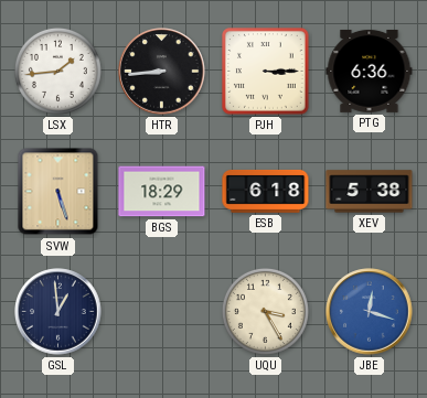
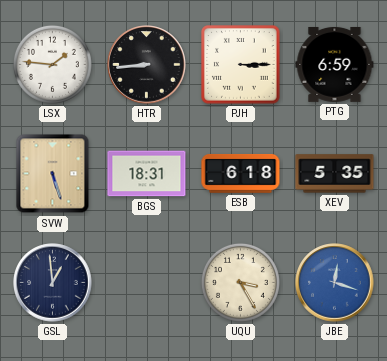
LSX: 1:44 -> 1:46
PTG: 6:36 -> 6:59
BGS: 18:29 -> 18:31
XEV: 5:38 -> 5:35
